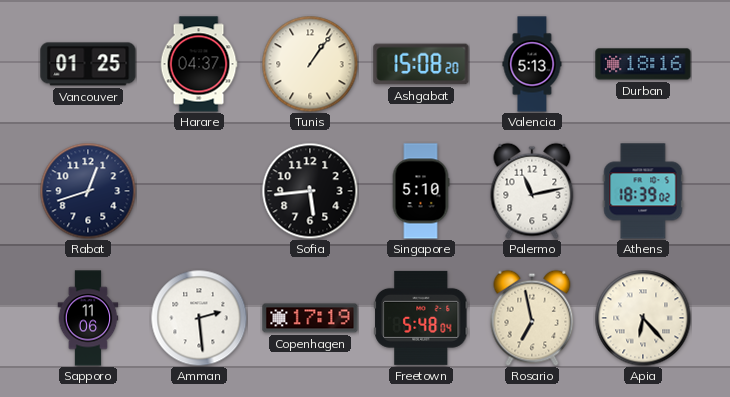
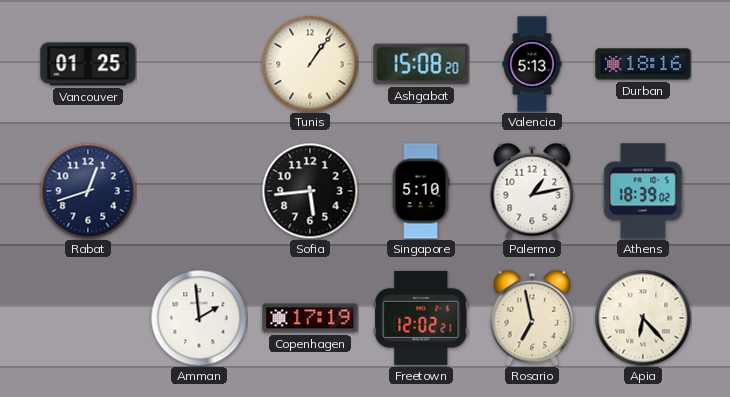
Harare: 04:37 -> none
Palermo: 11:13 -> 1:13
Sapporo: 11:06 -> none
Amman: 2:29 -> 1:59
Freetown: 5:48 -> 12:02
